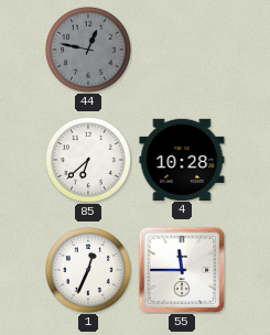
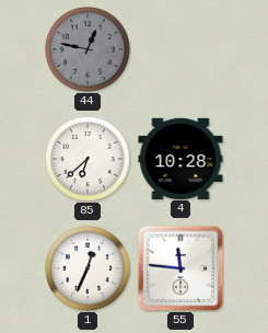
55: 11:45 -> 11:46
